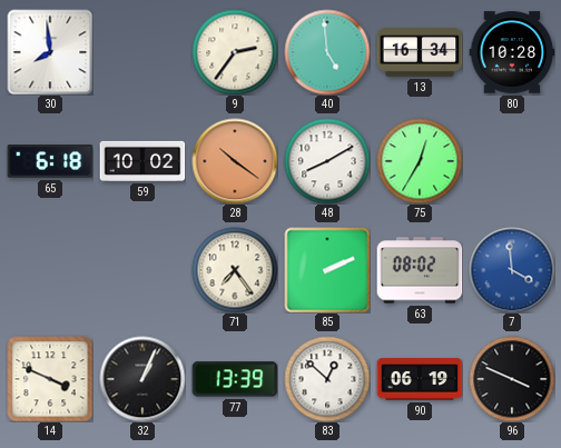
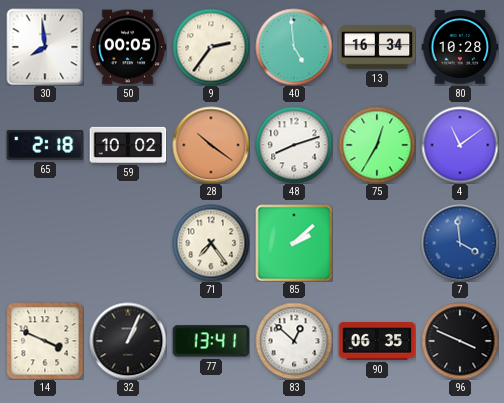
50: none -> 00:05
65: 6:18 -> 2:18
48: 8:10 -> 8:12
4: none -> 11:09
85: 2:11 -> 2:08
63: 08:02 -> none
77: 13:39 -> 13:41
90: 06:19 -> 06:35
